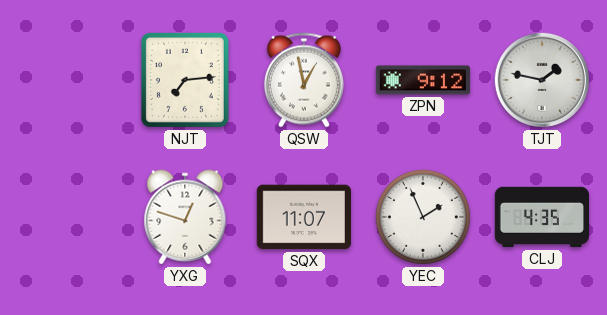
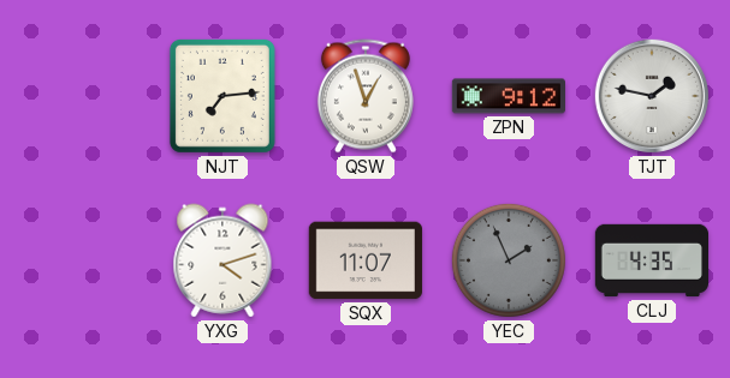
QSW: 12:58 -> 12:57
YXG: 12:48 -> 4:12
YEC dial: white -> grey
